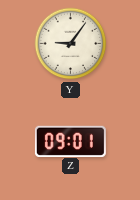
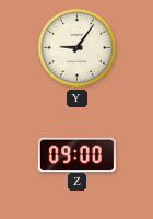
Z: 09:01 -> 09:00
